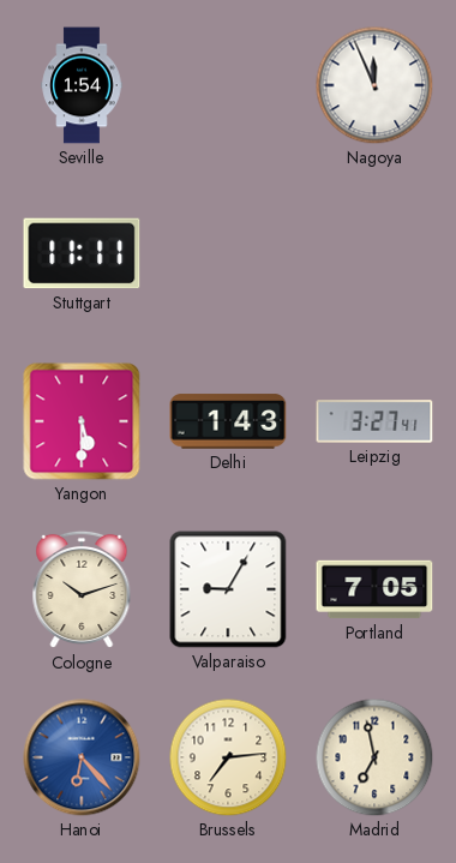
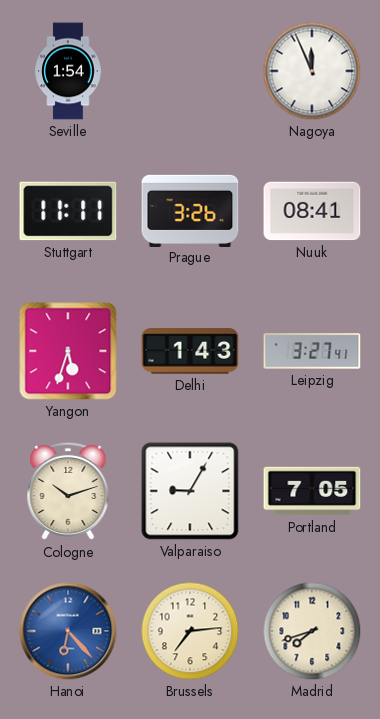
Prague: none -> 3:26
Nuuk: none -> 08:41
Yangon: 5:30 -> 5:33
Madrid: 6:58 -> 7:42
